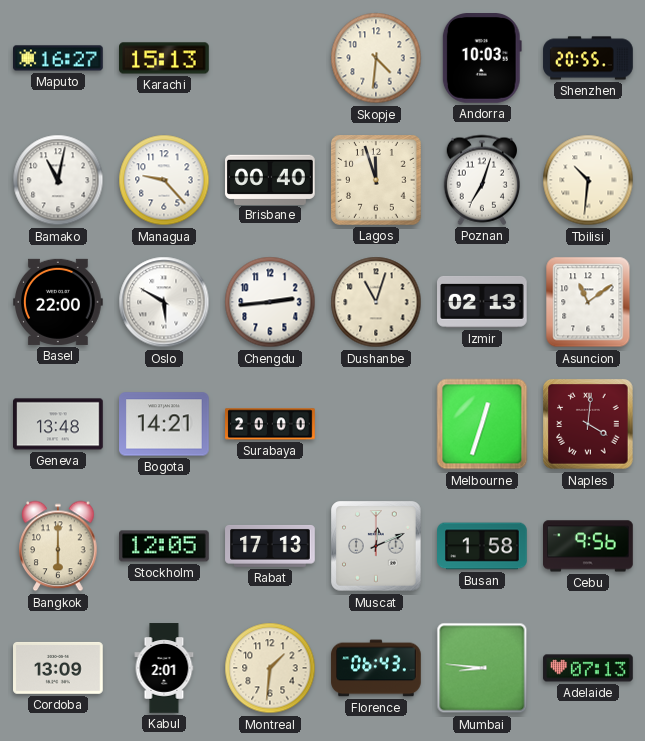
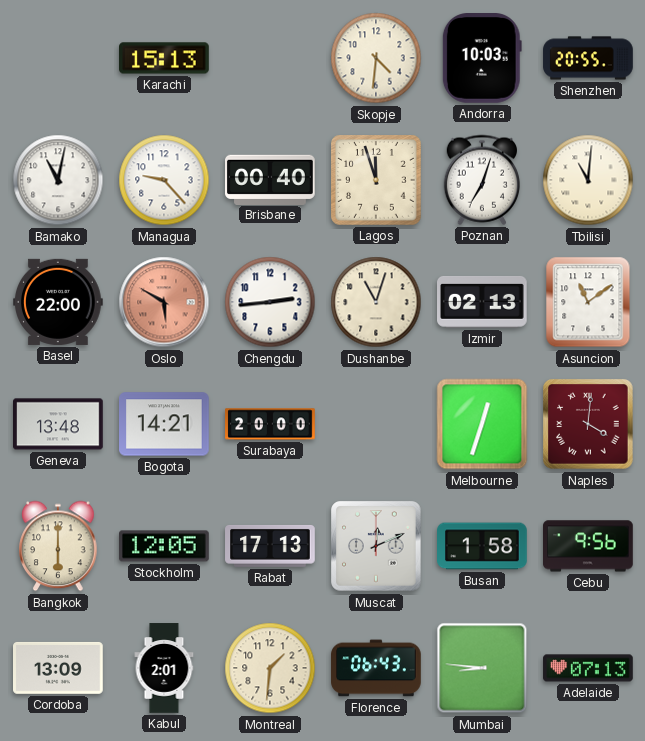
Maputo: 16:27 -> none
Tbilisi: 10:31 -> 11:01
Oslo dial: white -> salmon
